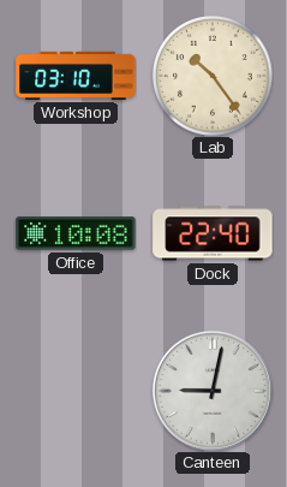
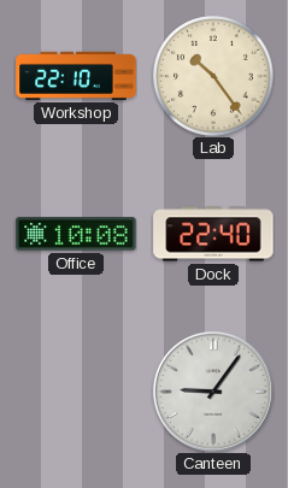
Workshop: 03:10 -> 22:10
Canteen: 9:02 -> 9:06
